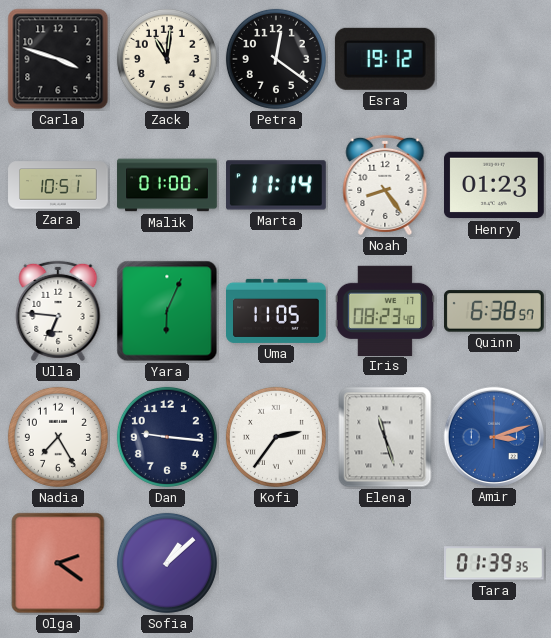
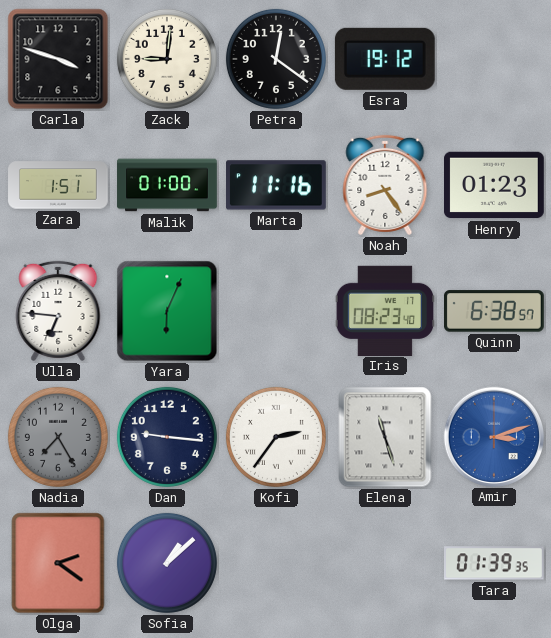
Zack: 11:01 -> 9:01
Zara: 10:51 -> 1:51
Marta: 11:14 -> 11:16
Uma: 11:05 -> none
Nadia dial: white -> grey
